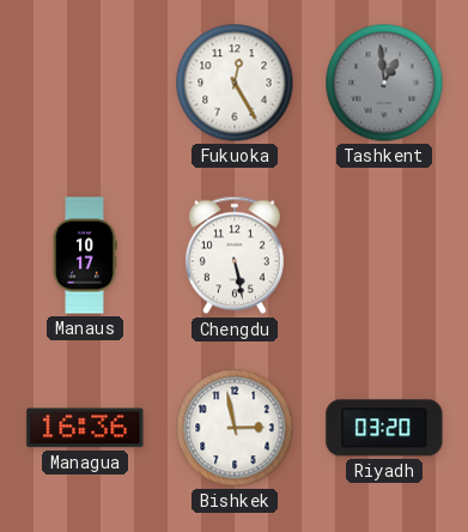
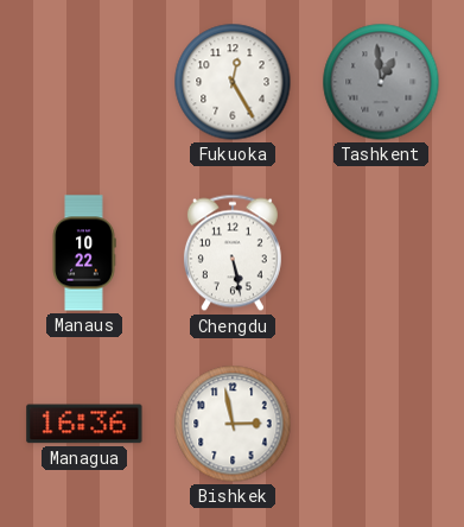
Manaus: 10:17 -> 10:22
Riyadh: 03:20 -> none
